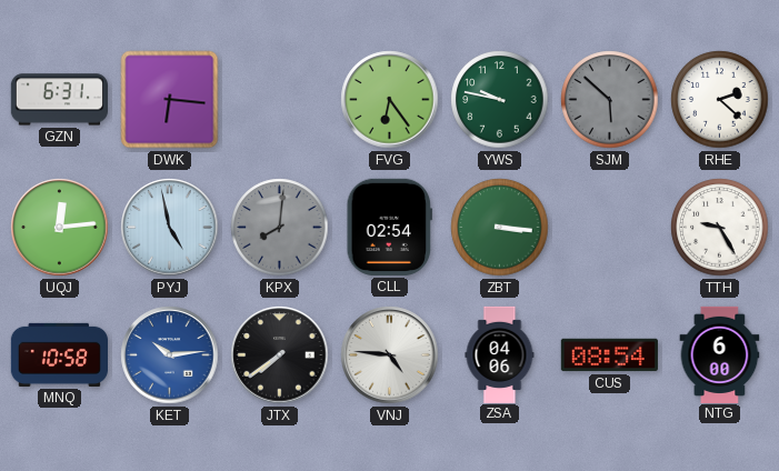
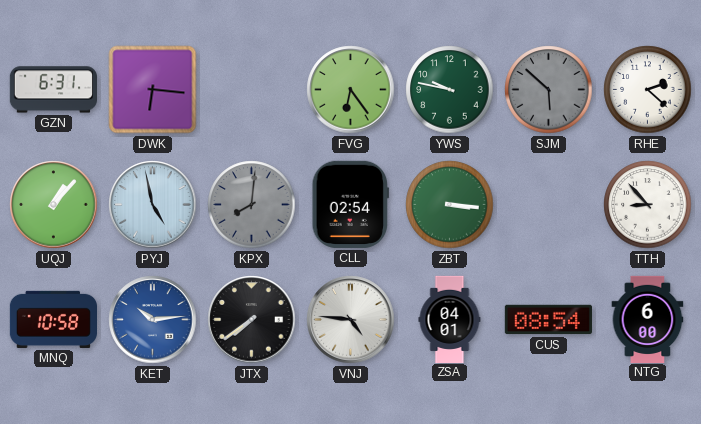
UQJ: 12:14 -> 1:07
TTH: 9:25 -> 8:53
ZSA: 04:06 -> 04:01
